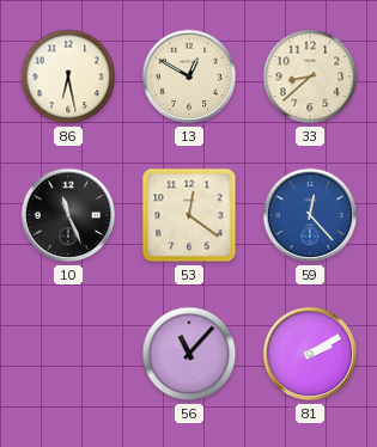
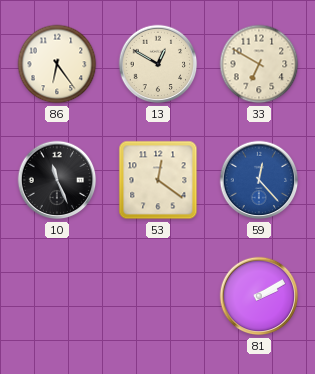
86: 6:28 -> 6:24
33: 8:38 -> 6:50
56: 11:07 -> none
